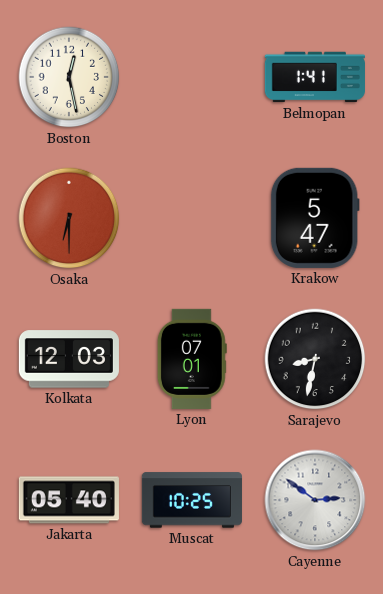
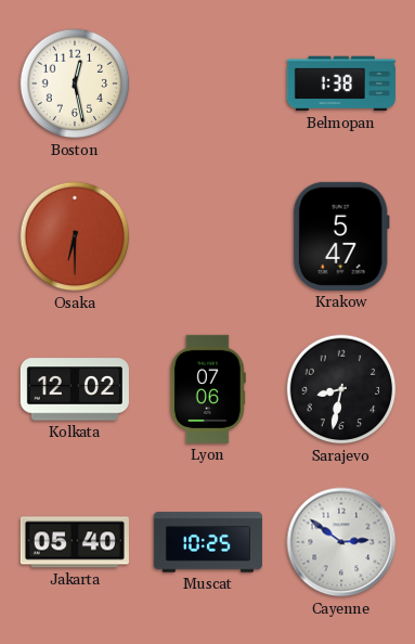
Belmopan: 1:41 -> 1:38
Kolkata: 12:03 -> 12:02
Lyon: 07:01 -> 07:06
